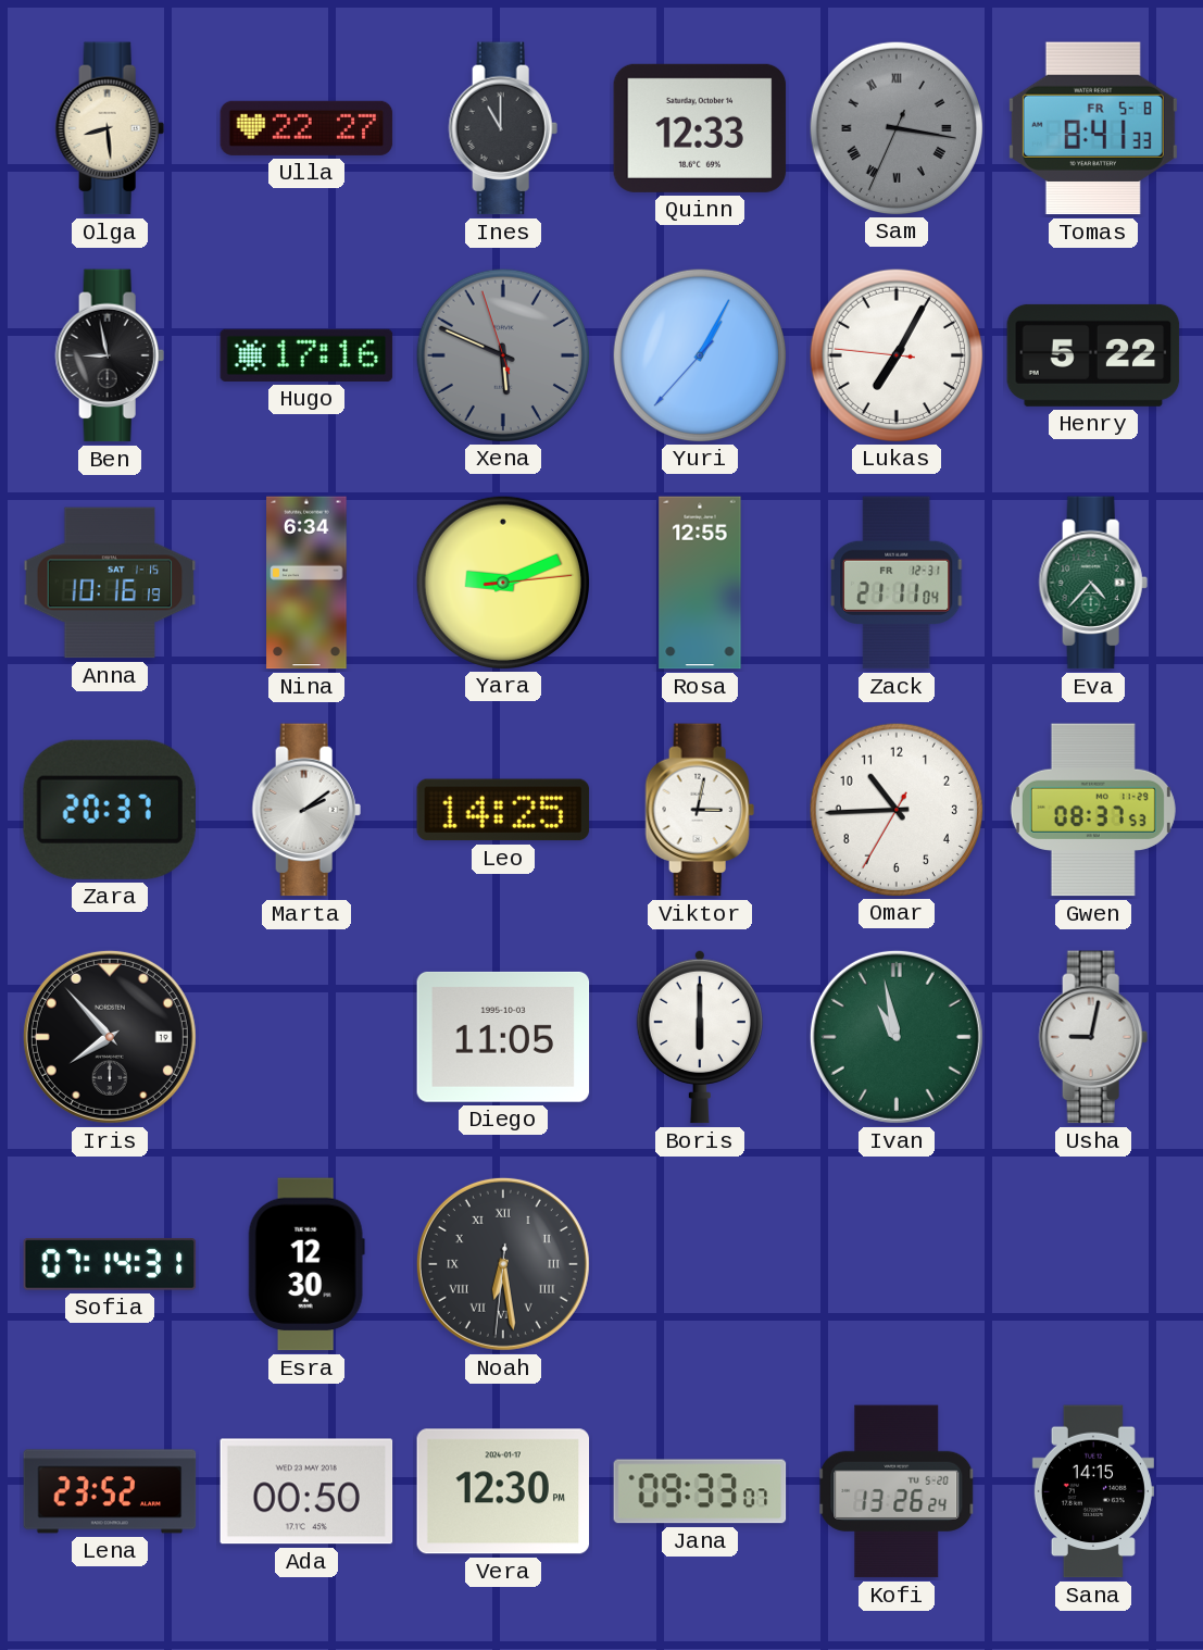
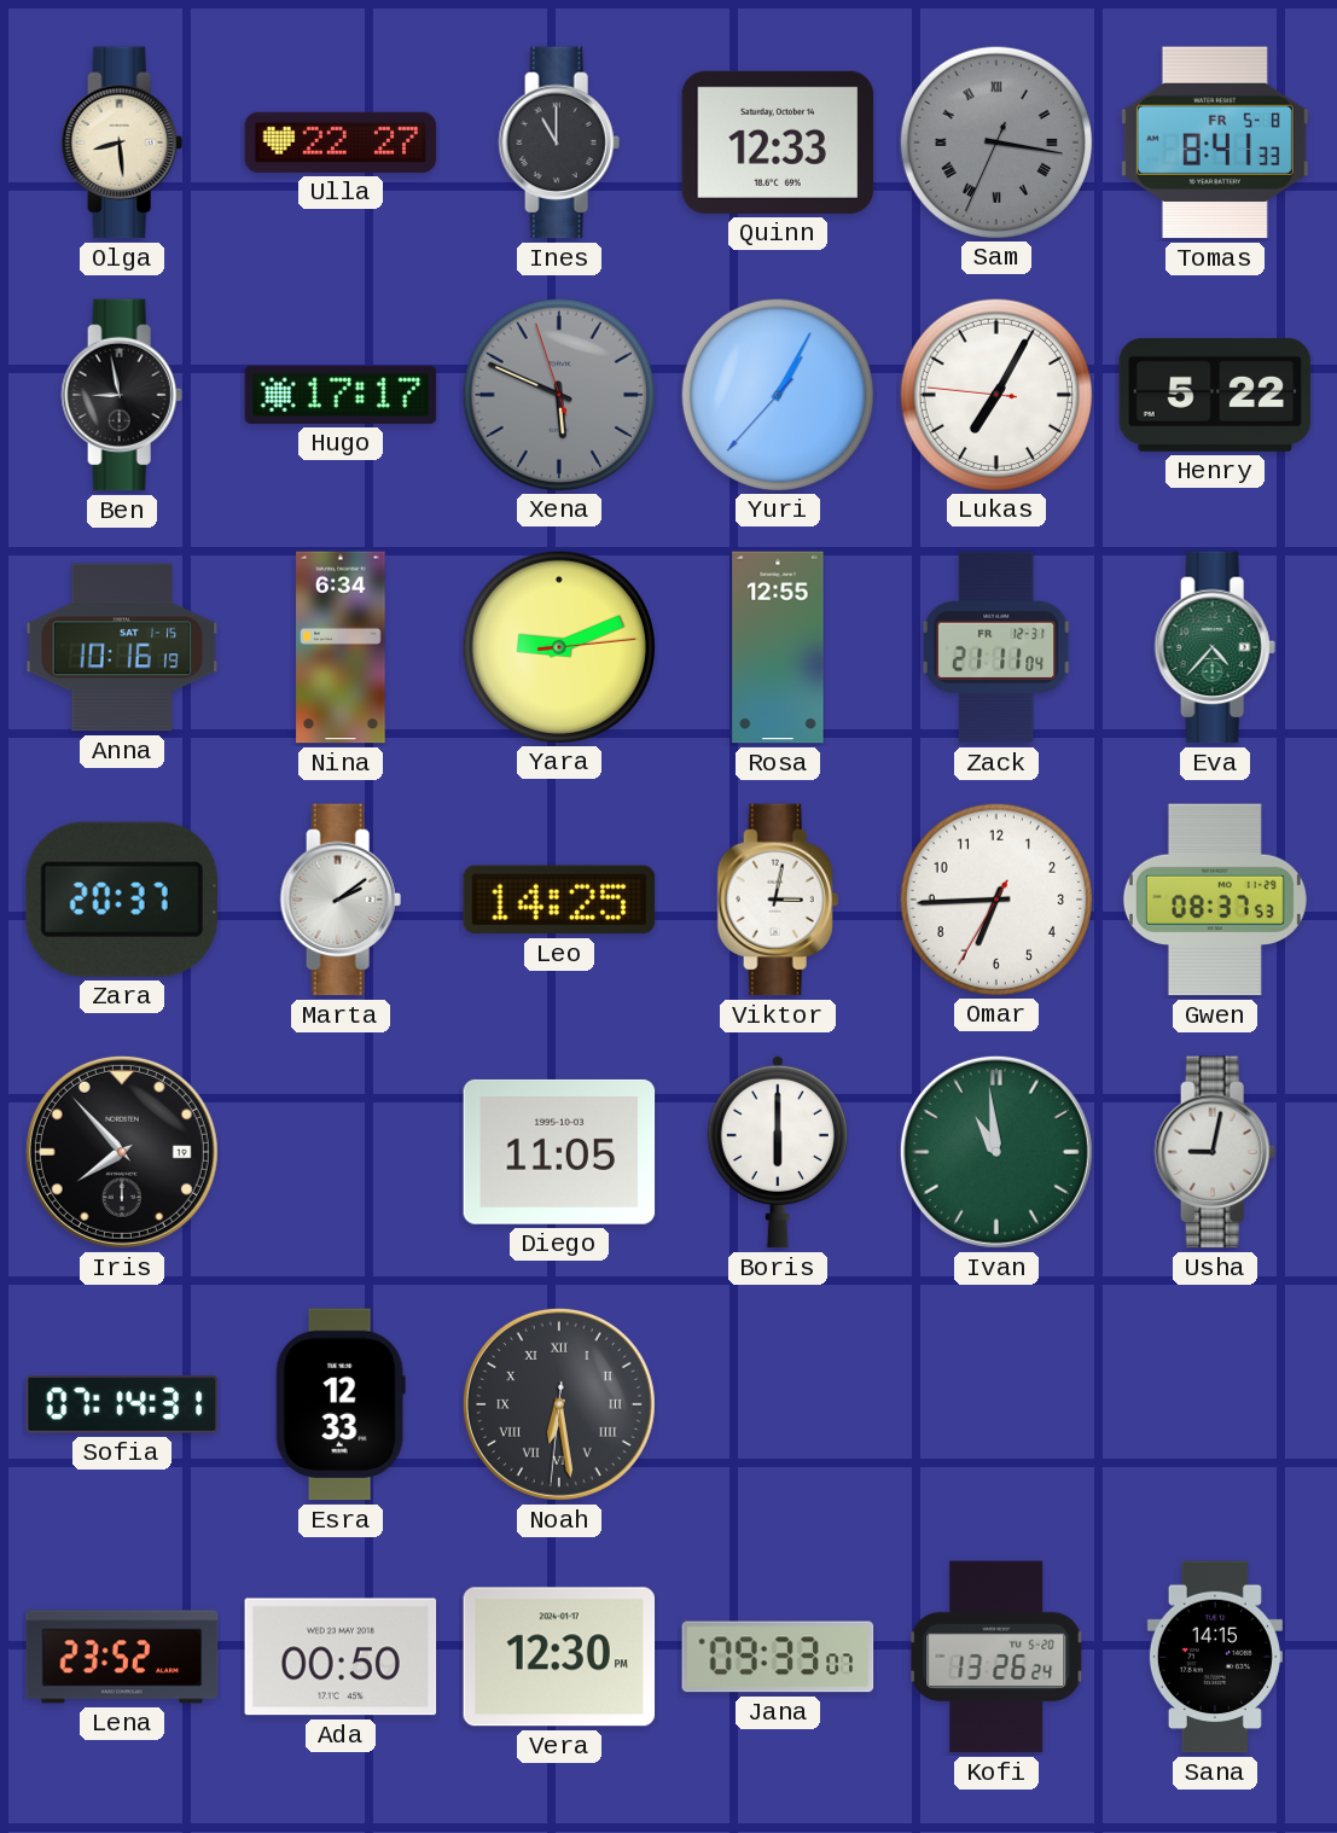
Hugo: 17:16 -> 17:17
Omar: 10:44 -> 6:44
Ivan: 10:58 -> 10:59
Esra: 12:30 -> 12:33
